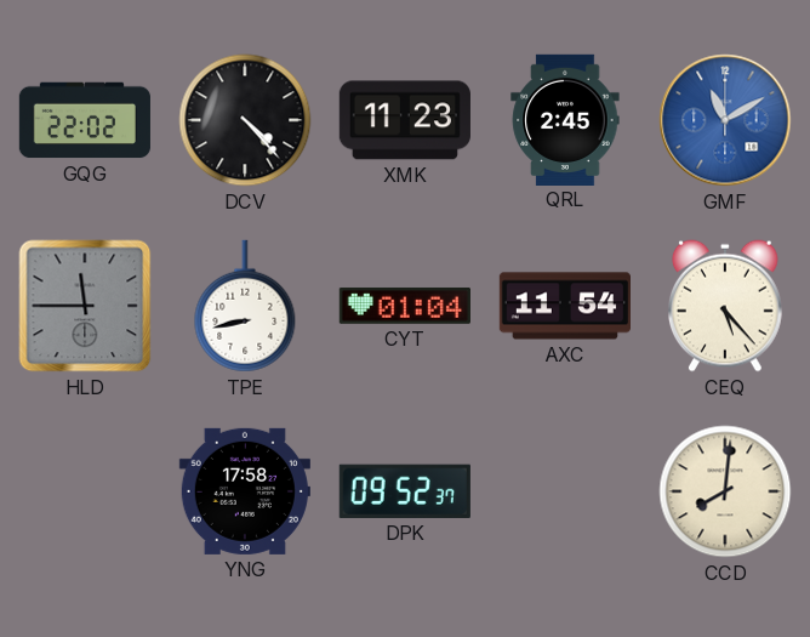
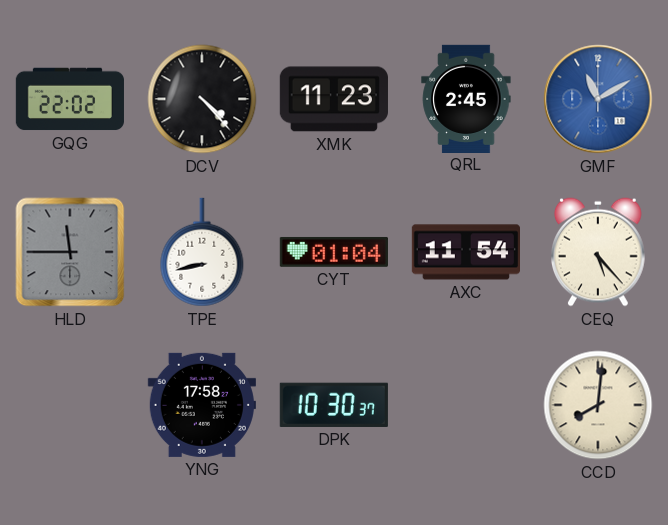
DPK: 09:52 -> 10:30
